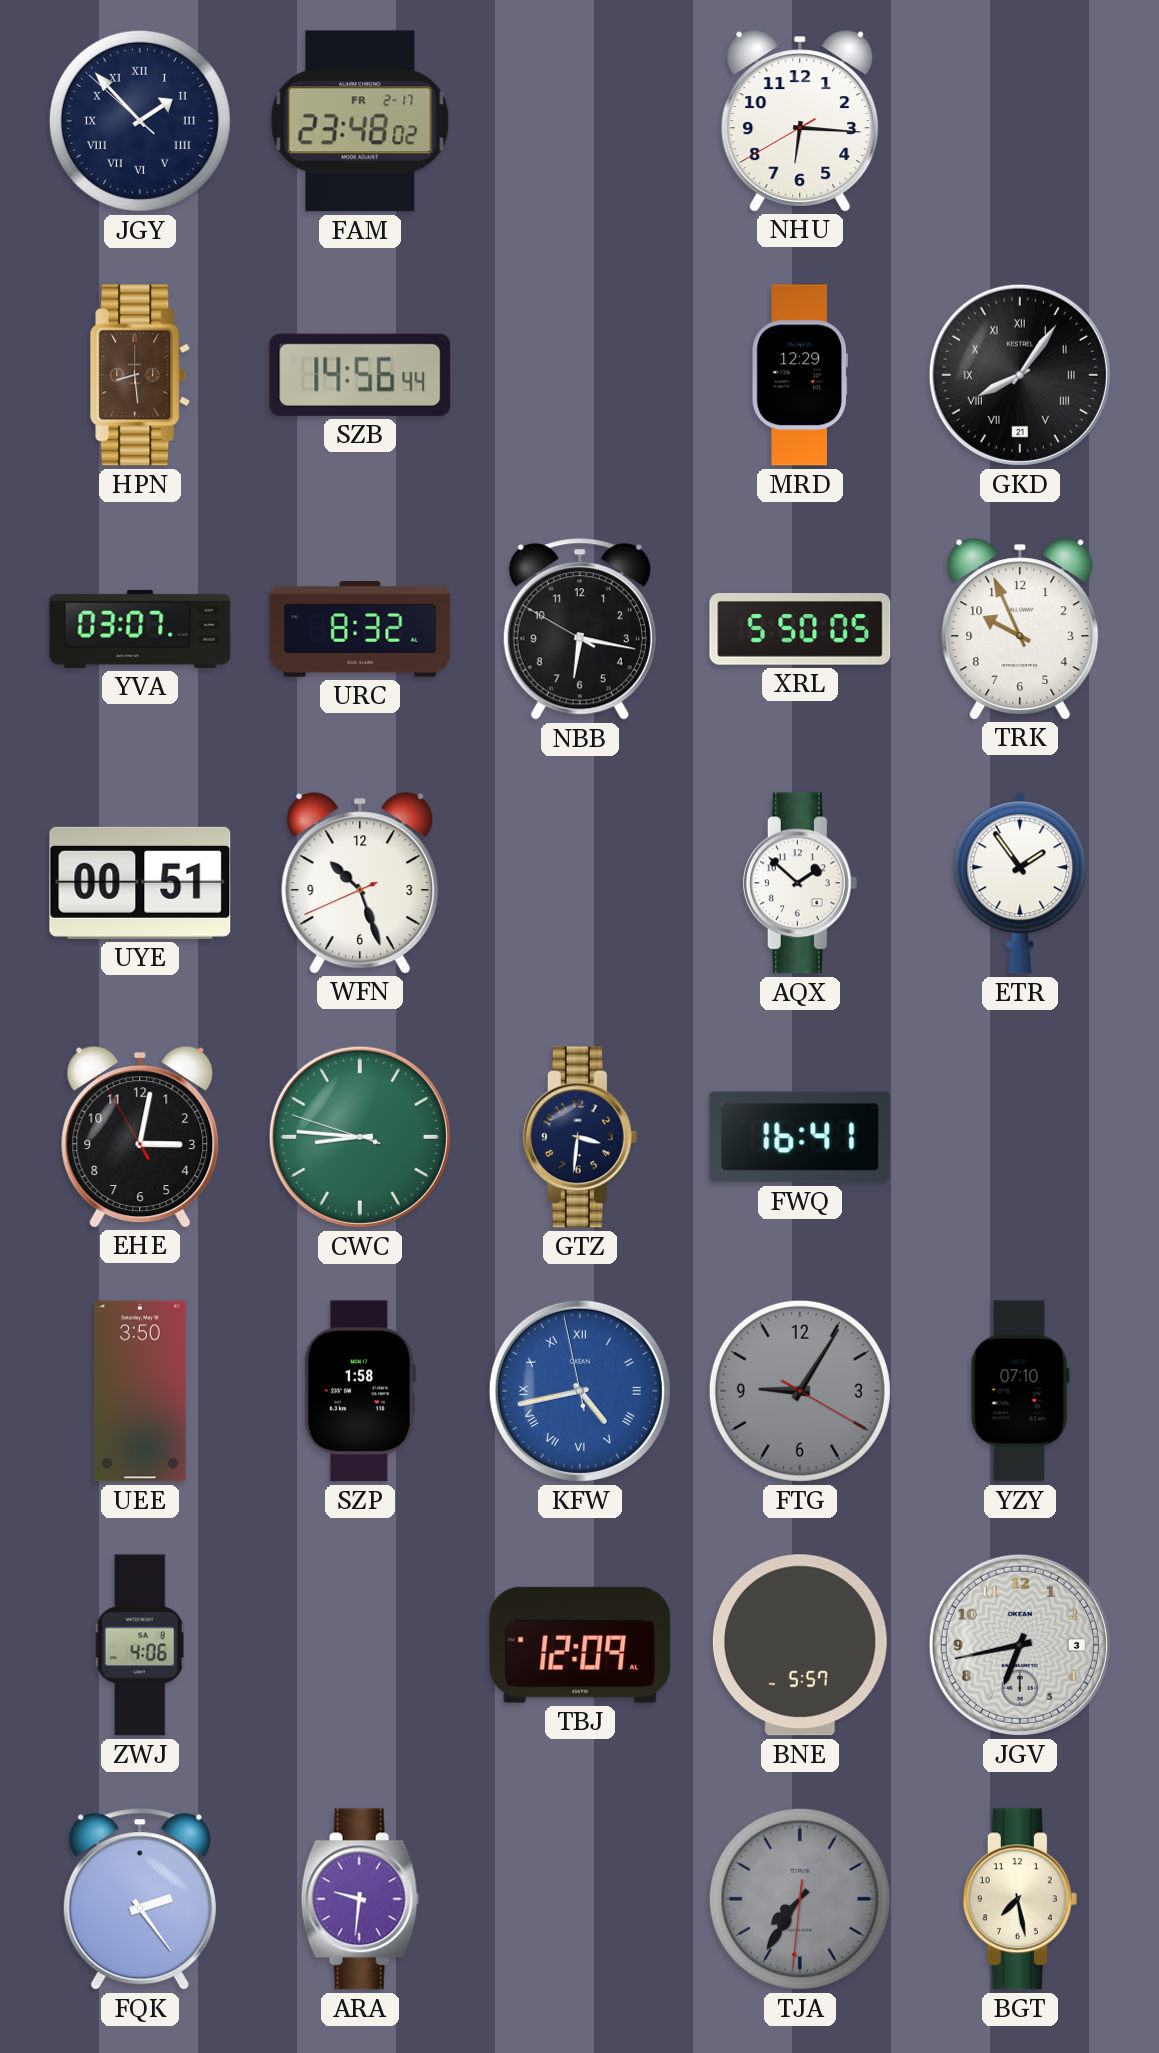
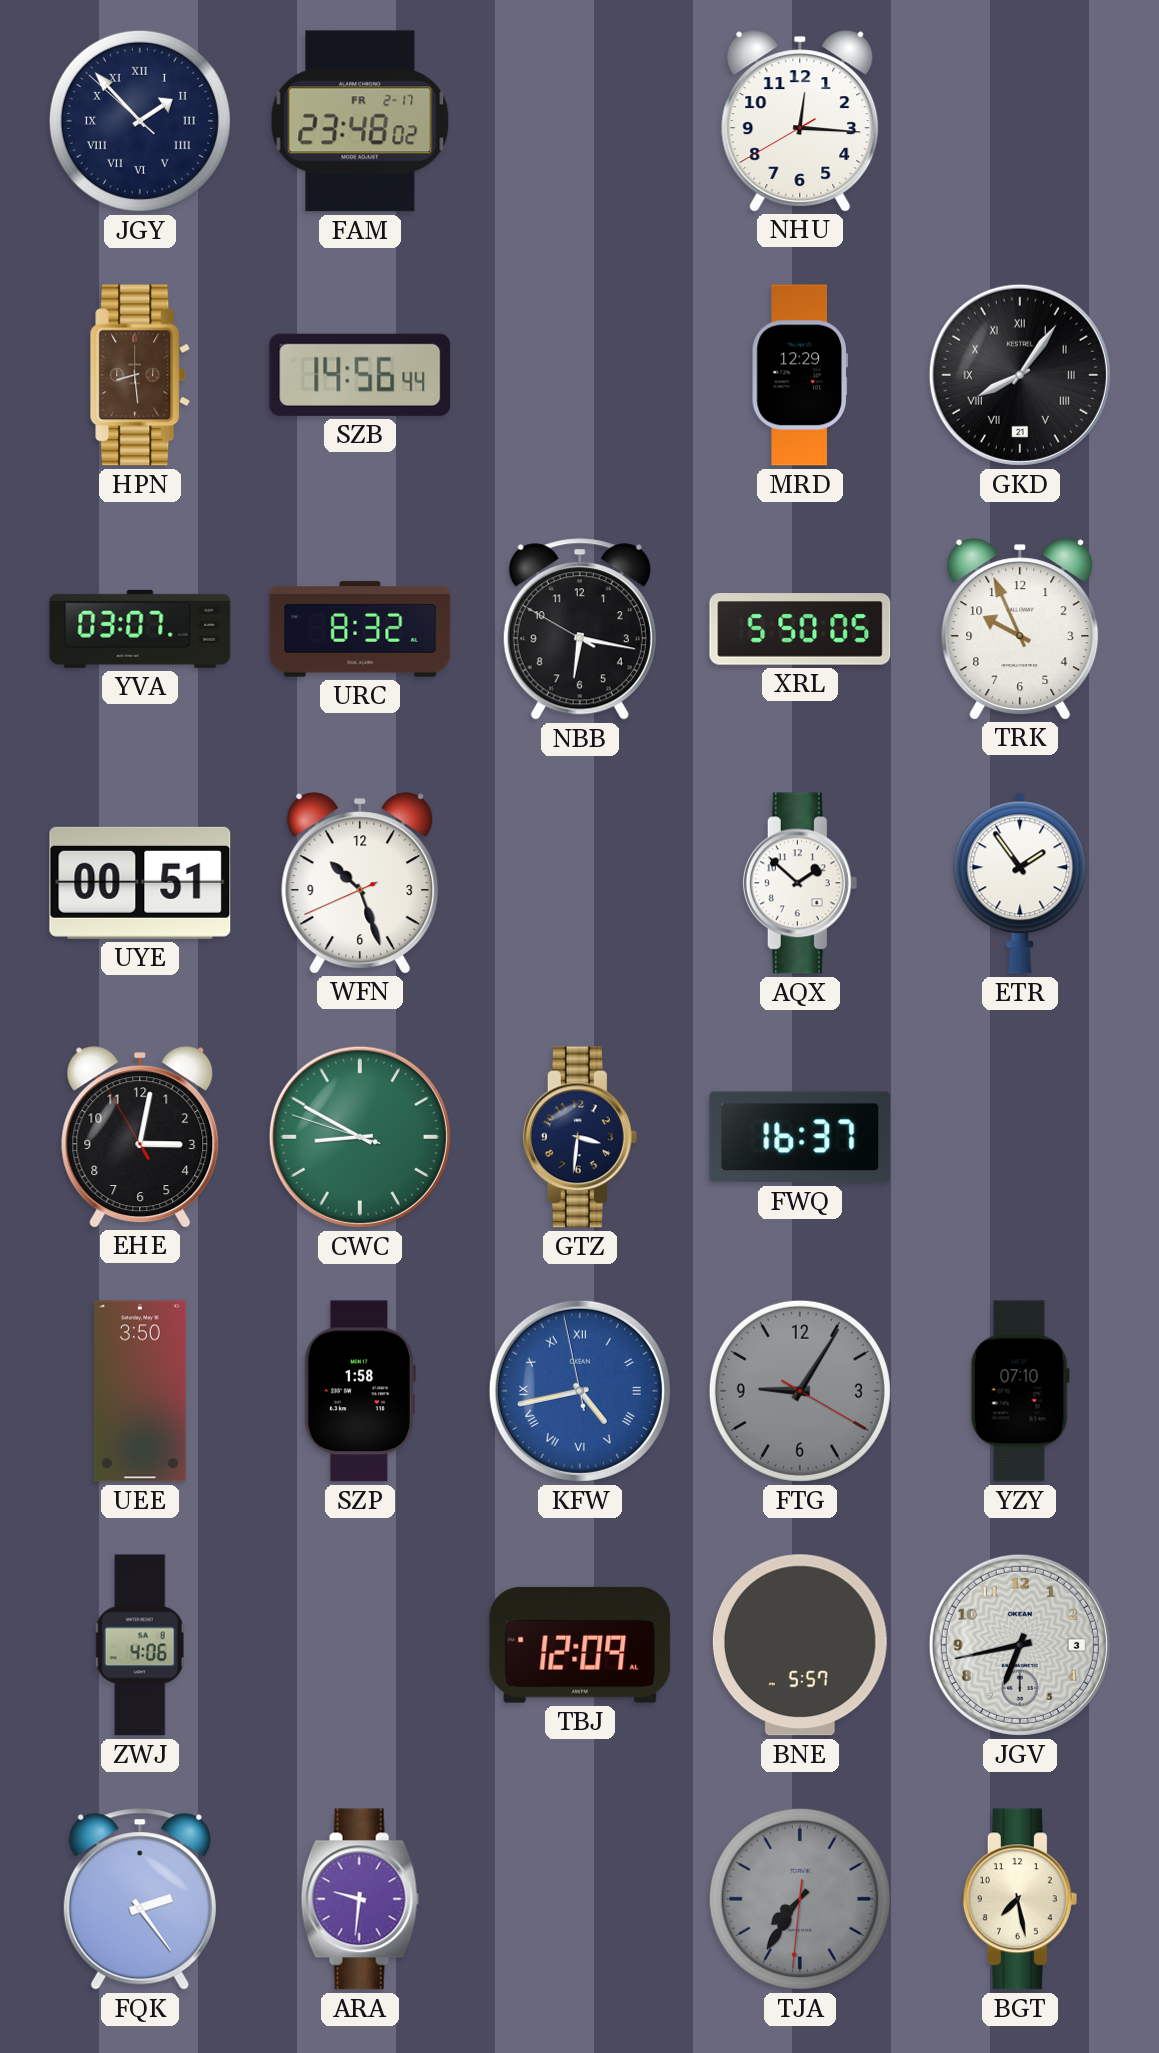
NHU: 6:15 -> 12:15
CWC: 8:45 -> 8:49
FWQ: 16:41 -> 16:37
